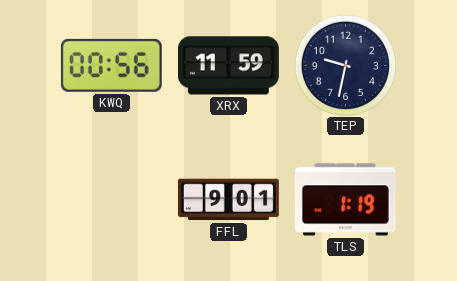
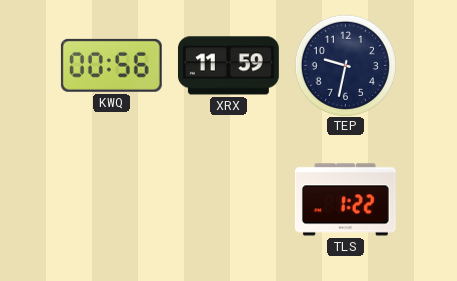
FFL: 9:01 -> none
TLS: 1:19 -> 1:22
